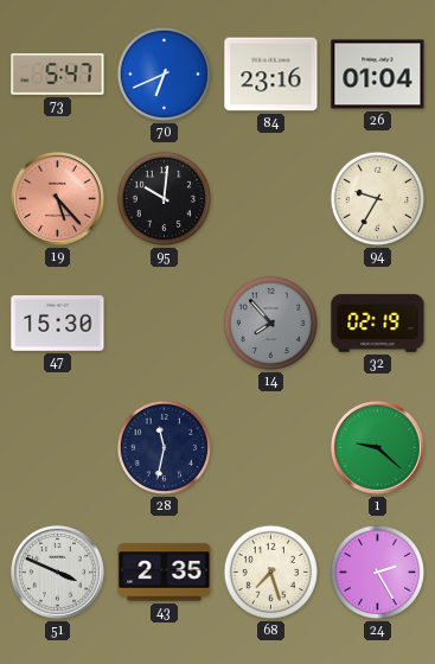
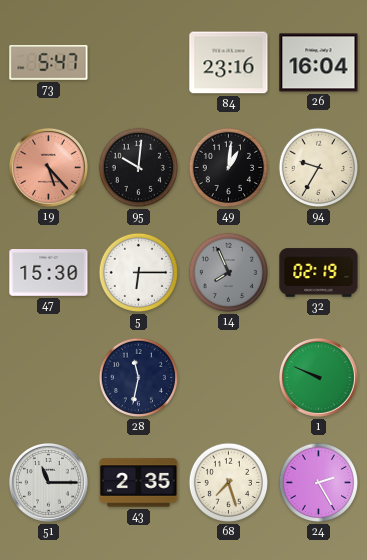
70: 6:41 -> none
26: 01:04 -> 16:04
49: none -> 1:01
5: none -> 6:15
14: 7:53 -> 7:56
1: 9:22 -> 9:49
51: 3:49 -> 11:15
